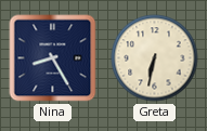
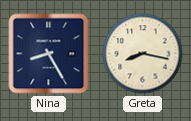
Greta: 6:32 -> 8:17
